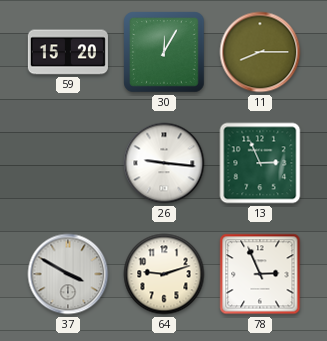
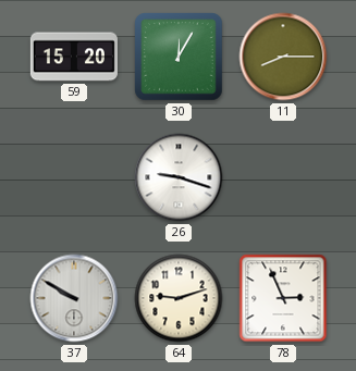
26: 9:16 -> 9:18
13: 2:56 -> none
37: 3:50 -> 9:50
